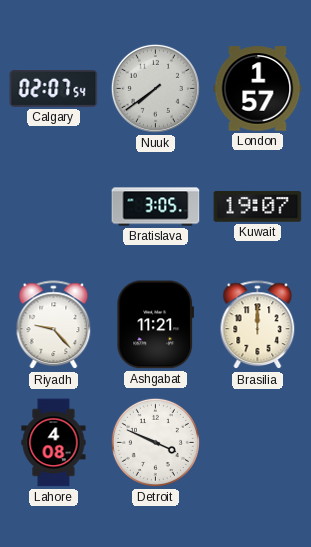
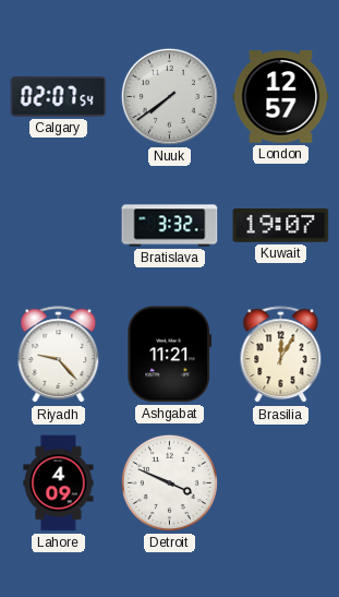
London: 1:57 -> 12:57
Bratislava: 3:05 -> 3:32
Brasilia: 12:00 -> 12:05
Lahore: 4:08 -> 4:09
